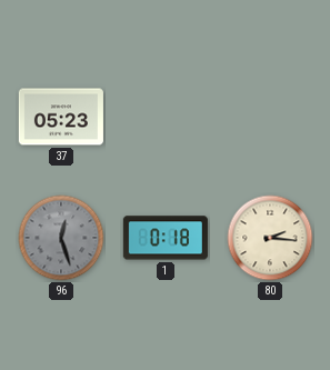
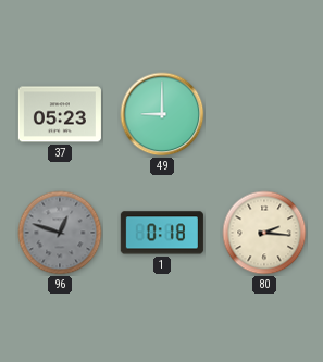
49: none -> 9:00
96: 12:27 -> 12:48
